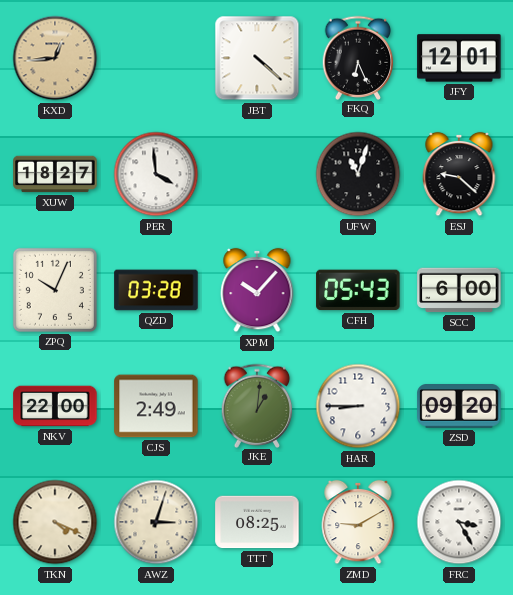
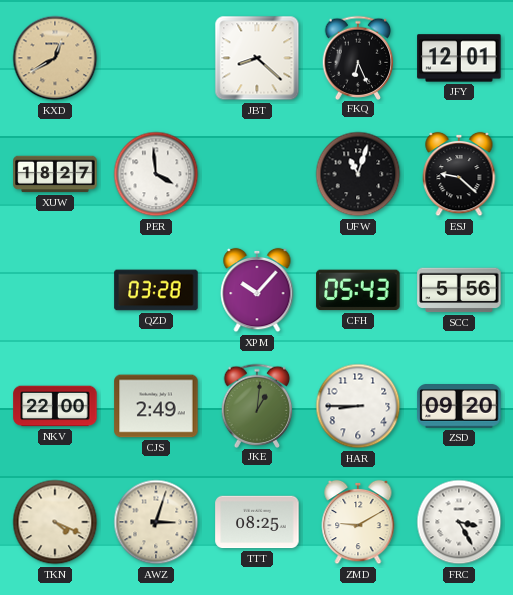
KXD: 12:44 -> 12:40
JBT: 4:22 -> 8:22
ZPQ: 10:04 -> none
SCC: 6:00 -> 5:56
